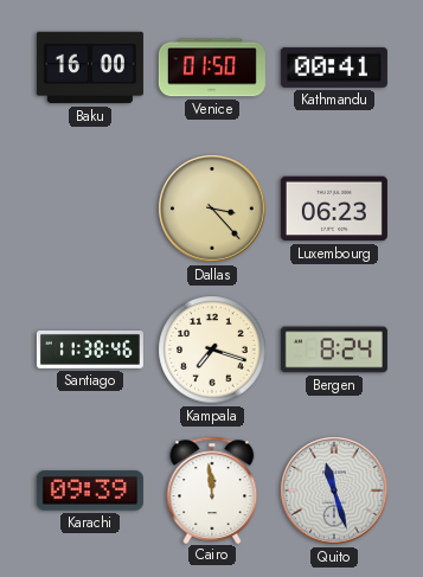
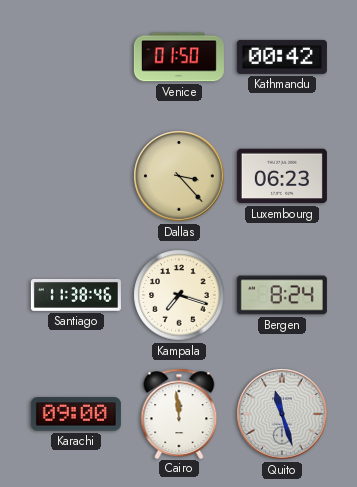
Baku: 16:00 -> none
Kathmandu: 00:41 -> 00:42
Karachi: 09:39 -> 09:00
